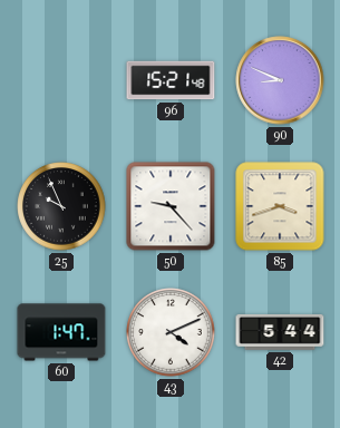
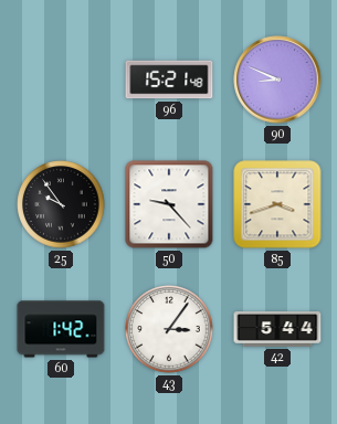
25: 9:56 -> 9:54
60: 1:47 -> 1:42
43: 4:11 -> 3:06
